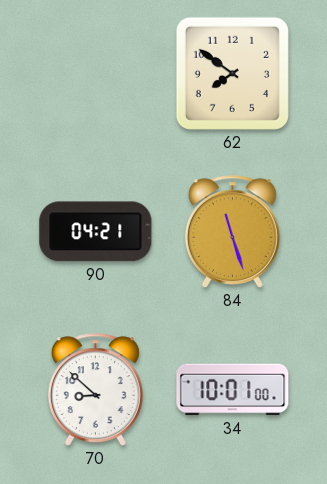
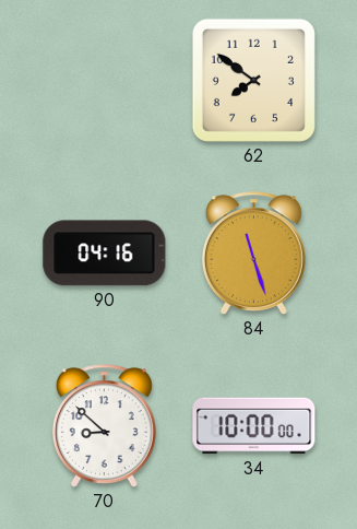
90: 04:21 -> 04:16
34: 10:01 -> 10:00
